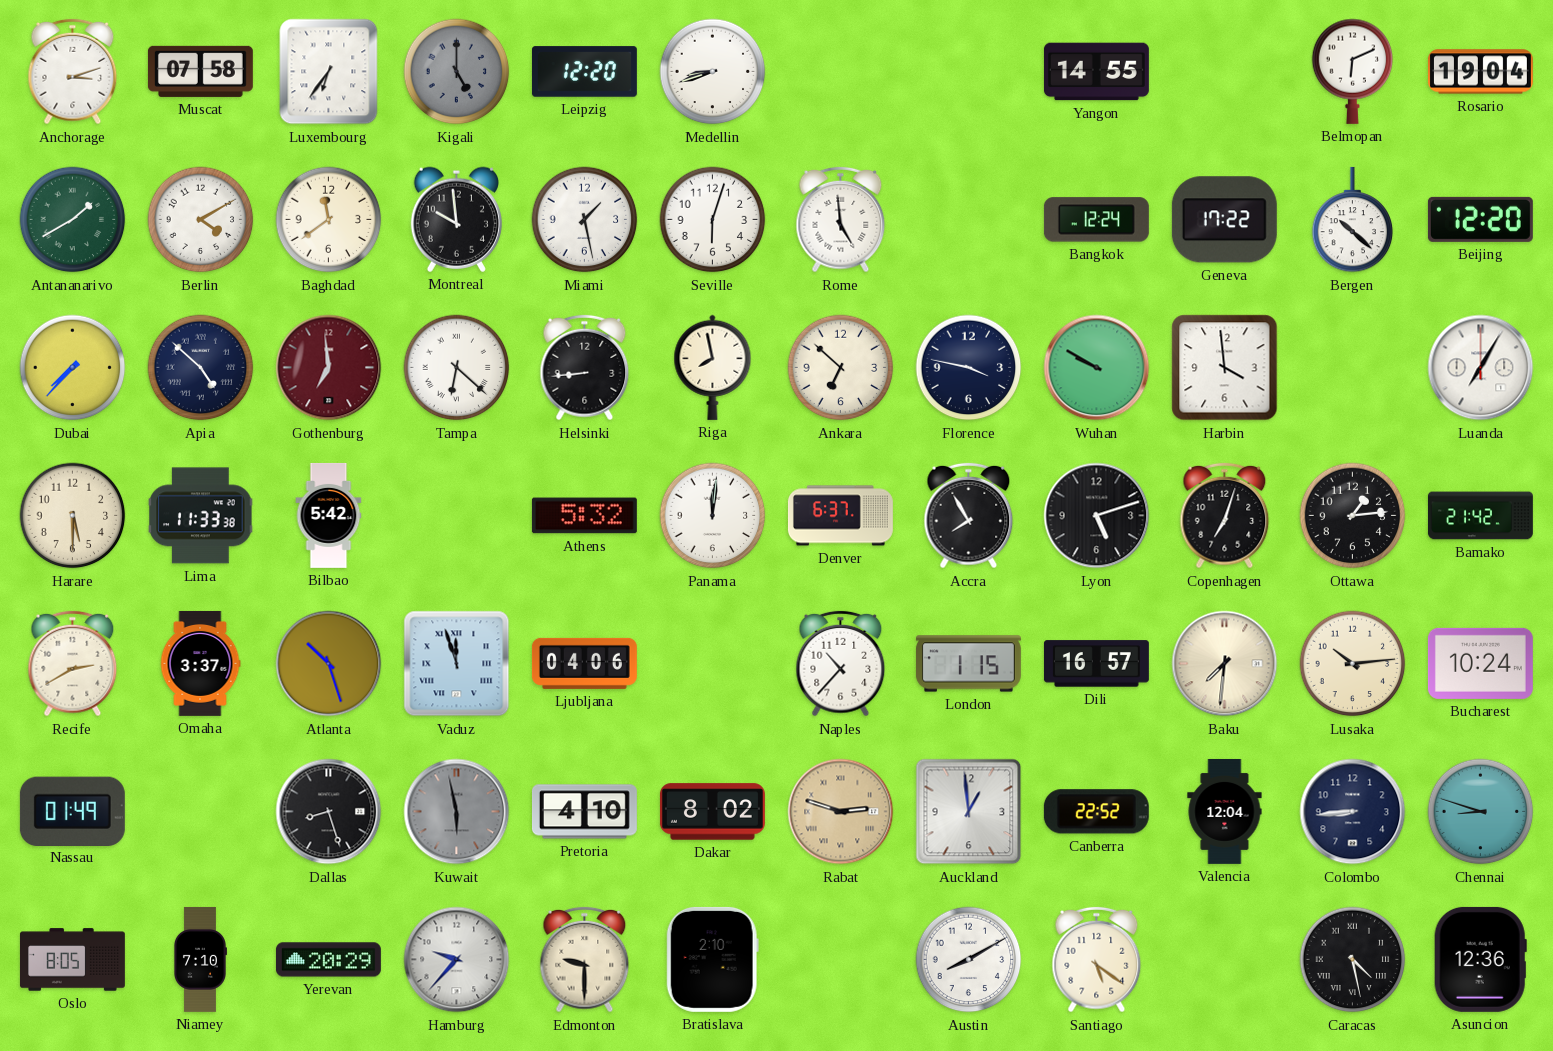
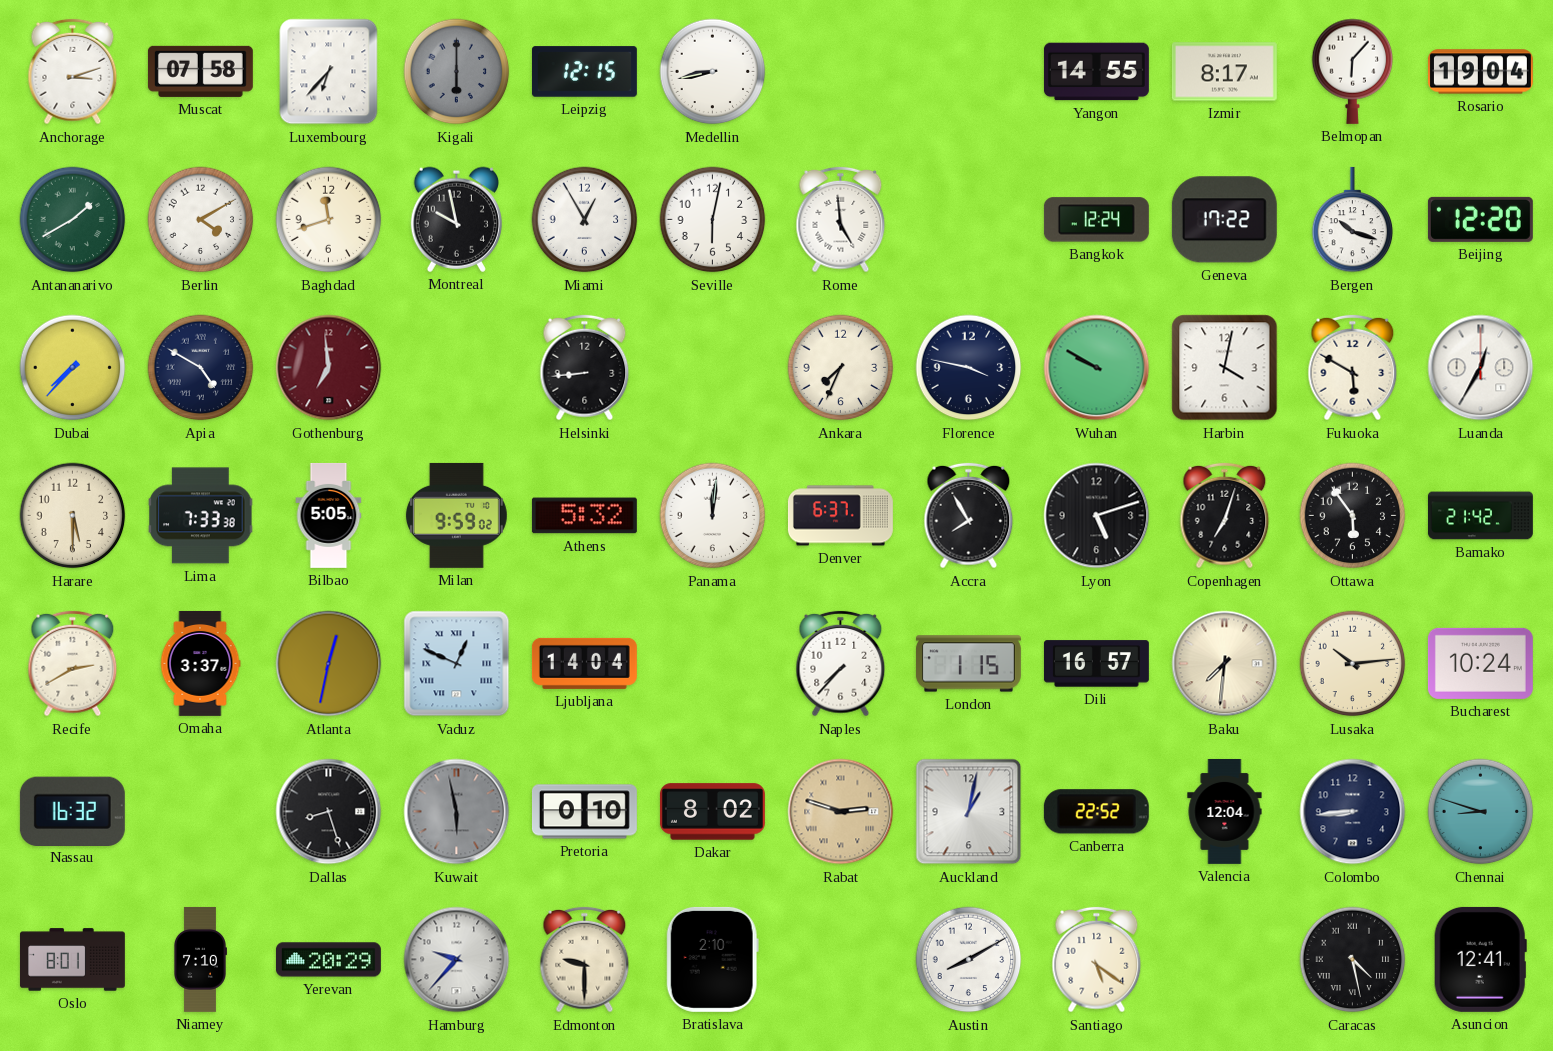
Luxembourg: 6:36 -> 6:37
Kigali: 5:00 -> 6:00
Leipzig: 12:20 -> 12:15
Medellin: 8:42 -> 8:43
Izmir: none -> 8:17
Belmopan: 6:11 -> 6:07
Baghdad: 11:39 -> 11:42
Montreal: 9:59 -> 9:58
Miami: 1:28 -> 12:55
Seville: 6:03 -> 6:02
Bergen: 10:22 -> 10:18
Apia: 4:52 -> 4:50
Tampa: 6:22 -> none
Riga: 7:58 -> none
Ankara: 6:52 -> 7:34
Harbin: 3:59 -> 4:02
Fukuoka: none -> 5:50
Luanda: 7:05 -> 12:35
Lima: 11:33 -> 7:33
Bilbao: 5:42 -> 5:05
Milan: none -> 9:59
Ottawa: 1:14 -> 5:54
Atlanta: 10:27 -> 12:32
Vaduz: 11:57 -> 12:49
Ljubljana: 04:06 -> 14:04
Naples: 10:37 -> 7:37
Nassau: 01:49 -> 16:32
Pretoria: 4:10 -> 0:10
Auckland: 12:59 -> 1:02
Oslo: 8:05 -> 8:01
Asuncion: 12:36 -> 12:41
